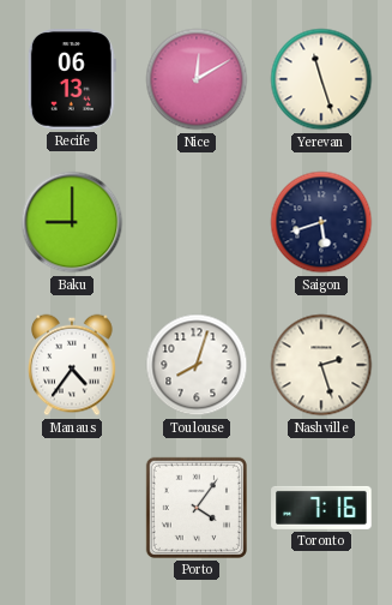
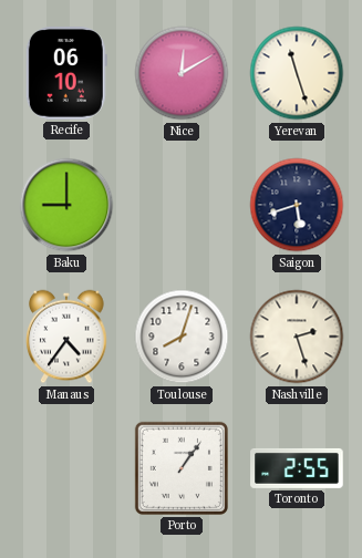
Recife: 06:13 -> 06:10
Porto: 4:06 -> 1:06
Toronto: 7:16 -> 2:55
